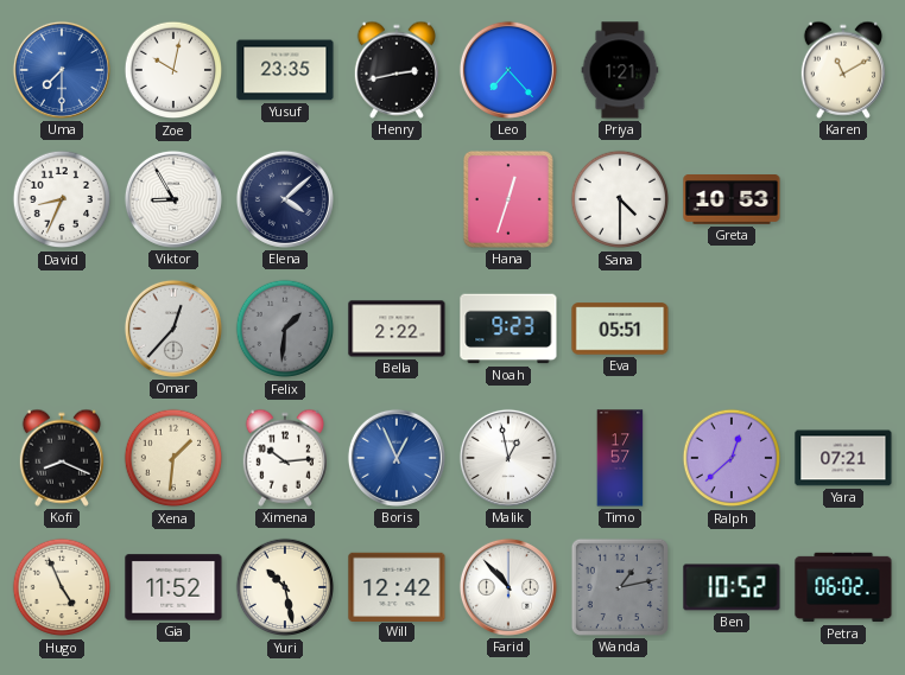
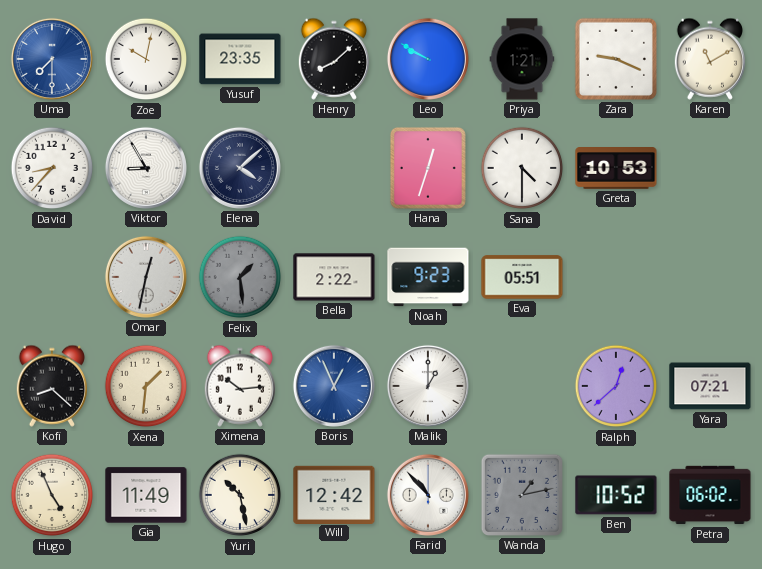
Henry: 2:43 -> 8:08
Leo: 7:23 -> 9:50
Zara: none -> 9:19
David: 8:34 -> 8:37
Omar: 12:37 -> 12:32
Felix: 1:31 -> 1:29
Kofi: 8:19 -> 8:22
Malik: 12:58 -> 1:00
Timo: 17:57 -> none
Gia: 11:52 -> 11:49
